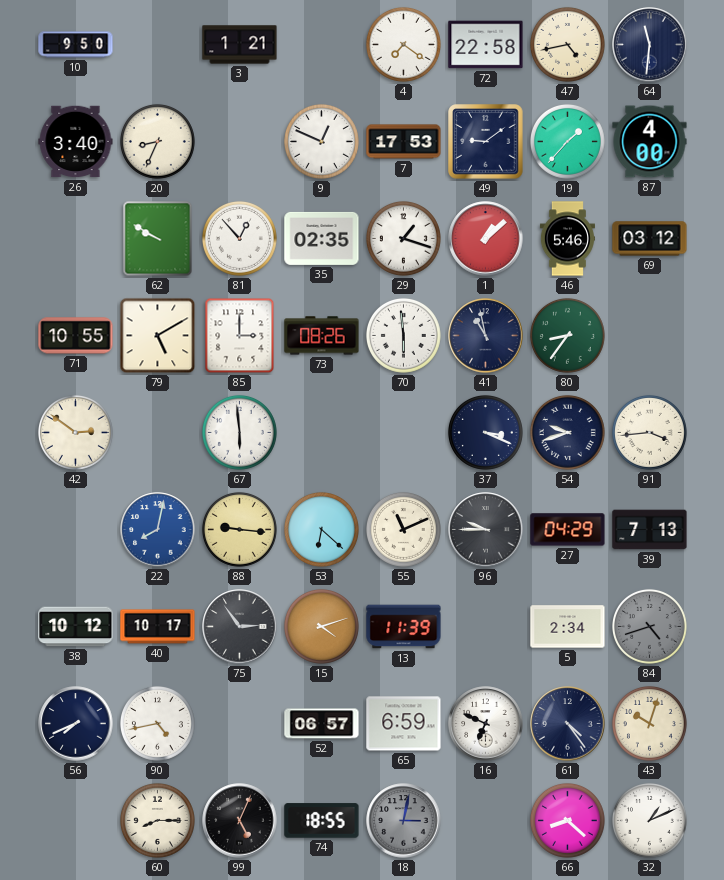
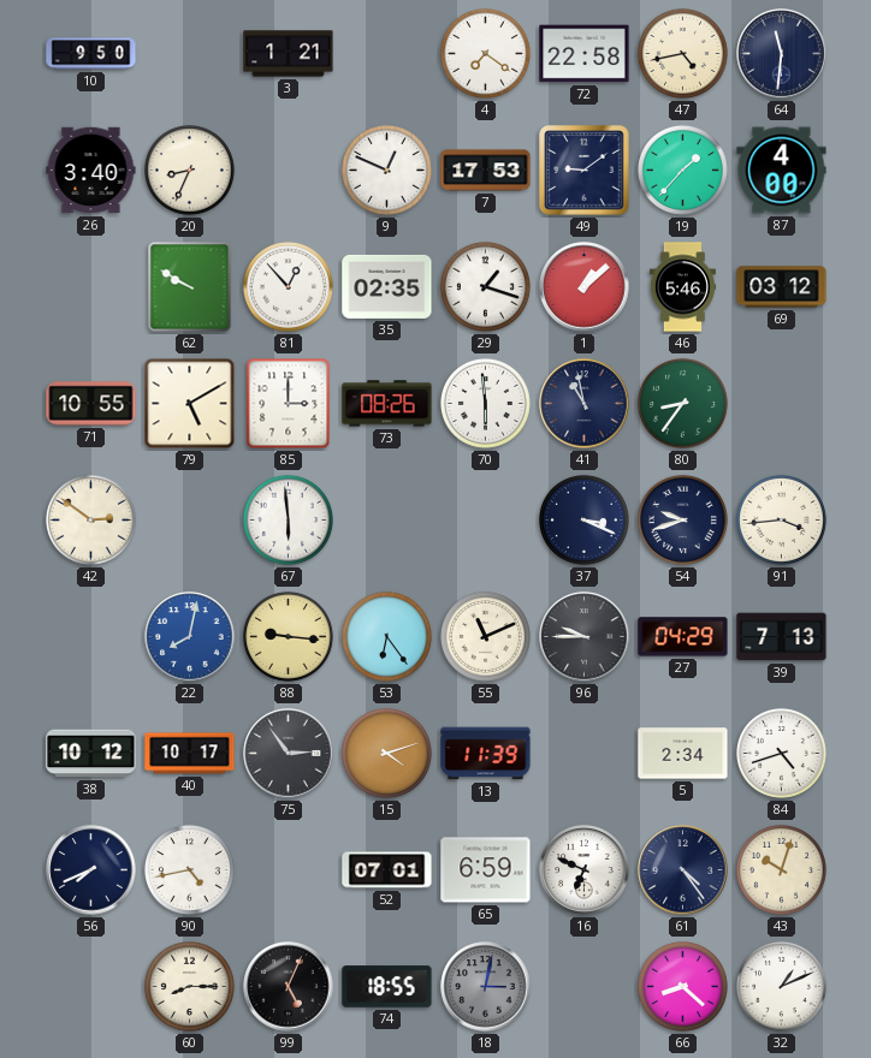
53: 6:22 -> 6:24
84 dial: grey -> white
52: 06:57 -> 07:01
